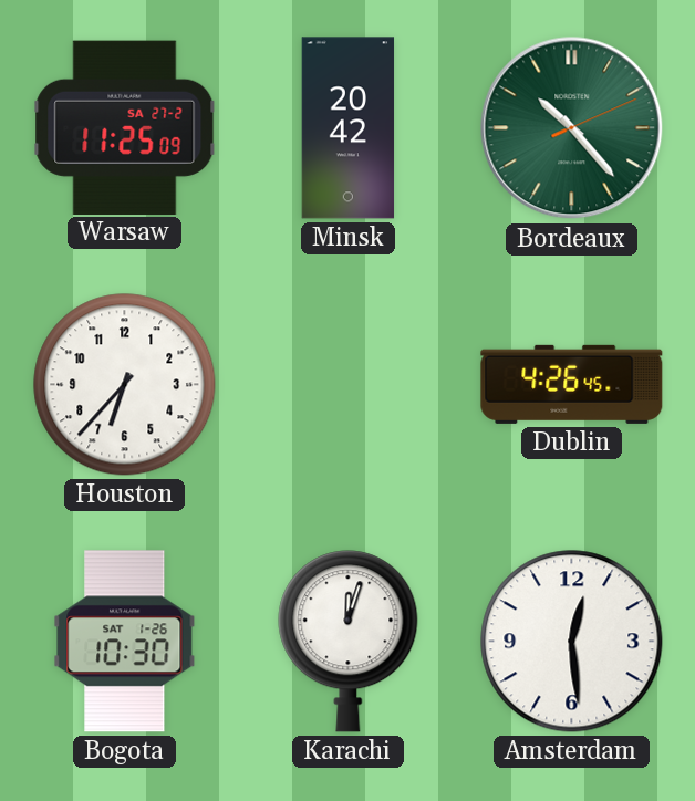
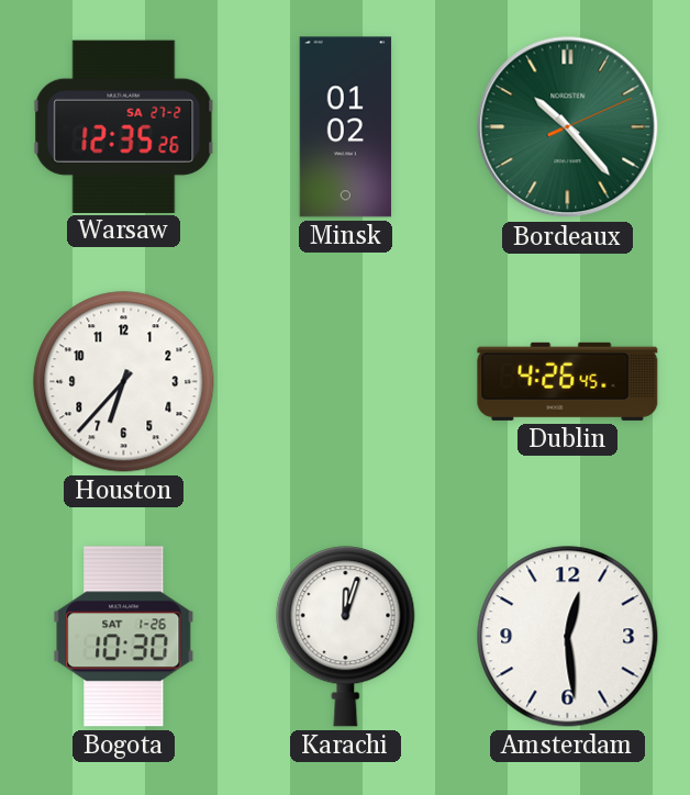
Warsaw: 11:25 -> 12:35
Minsk: 20:42 -> 01:02
